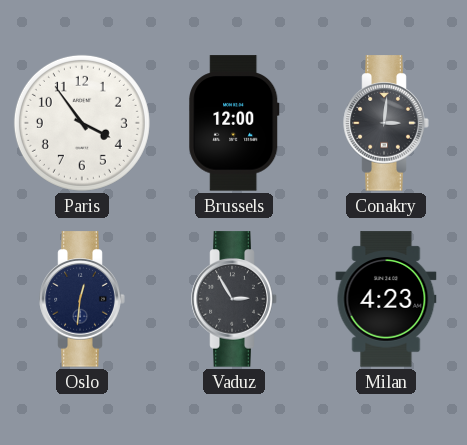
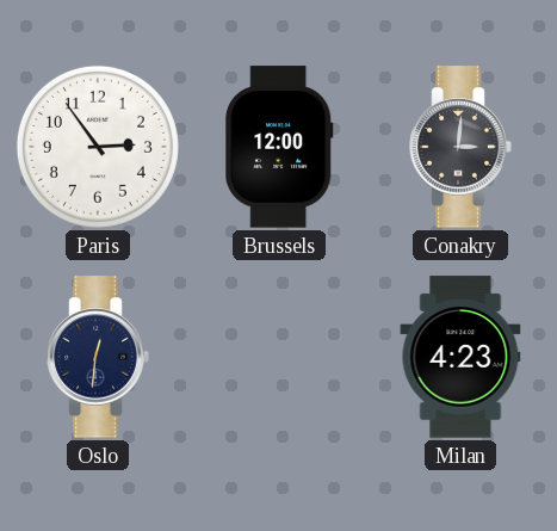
Paris: 3:54 -> 2:54
Vaduz: 2:55 -> none
